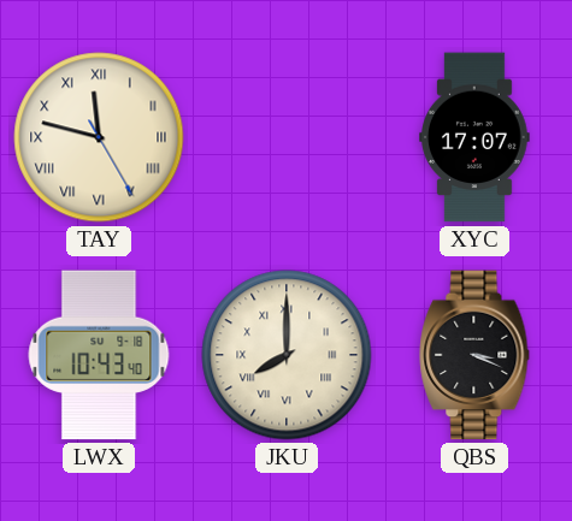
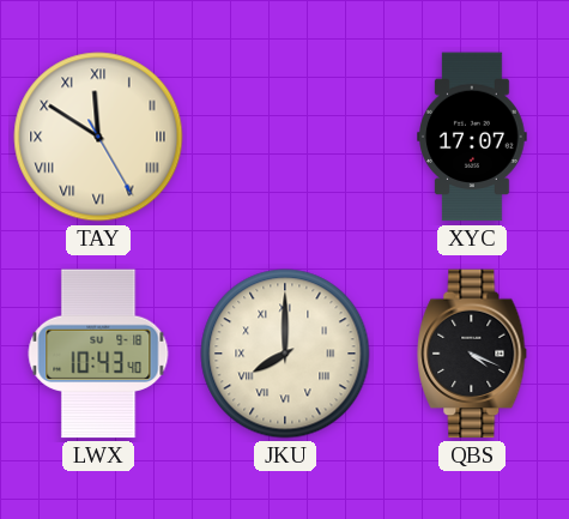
TAY: 11:47 -> 11:50
QBS: 3:19 -> 4:19
